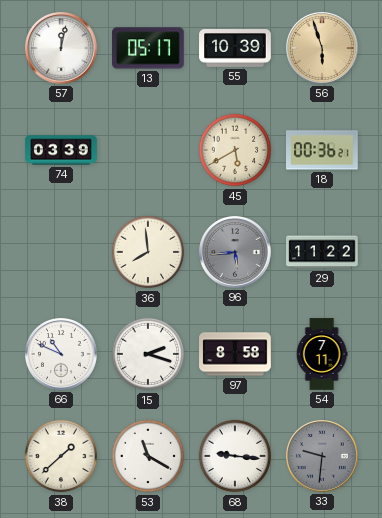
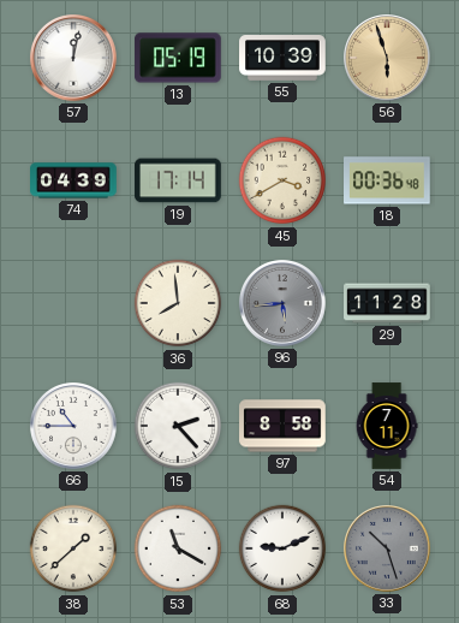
13: 05:17 -> 05:19
74: 03:39 -> 04:39
19: none -> 17:14
45: 5:40 -> 3:40
18: 00:36:21 -> 00:36:48
29: 11:22 -> 11:28
66: 10:49 -> 10:45
15: 2:18 -> 2:23
68: 9:16 -> 9:11
33: 9:31 -> 10:27
